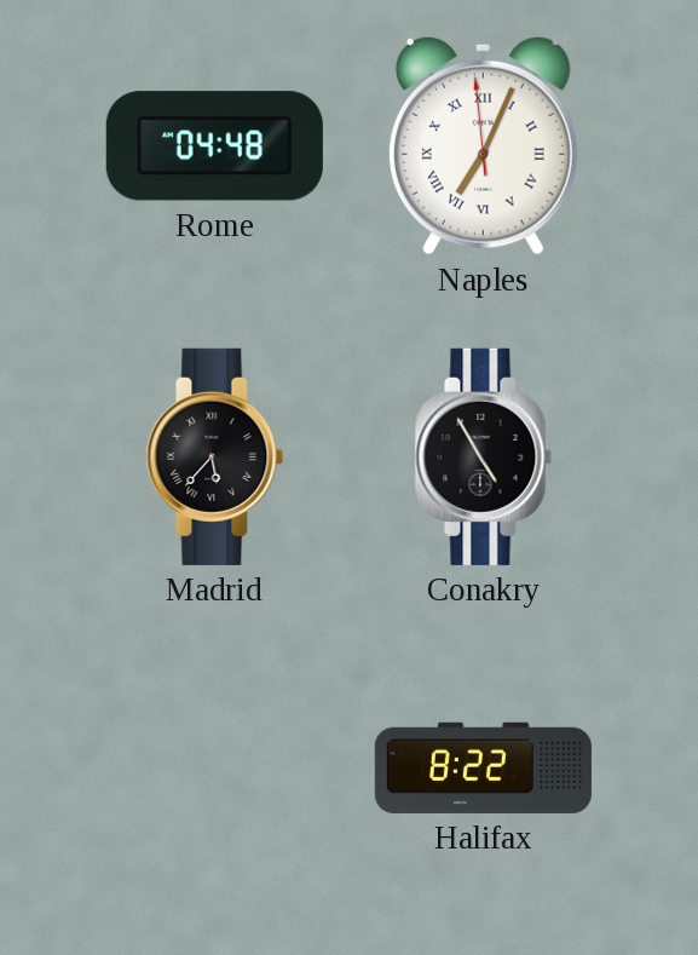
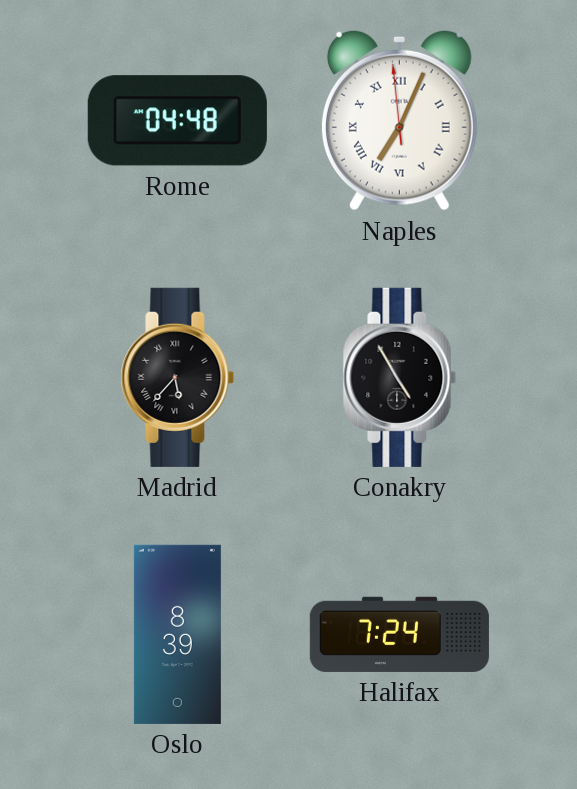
Oslo: none -> 8:39
Halifax: 8:22 -> 7:24
